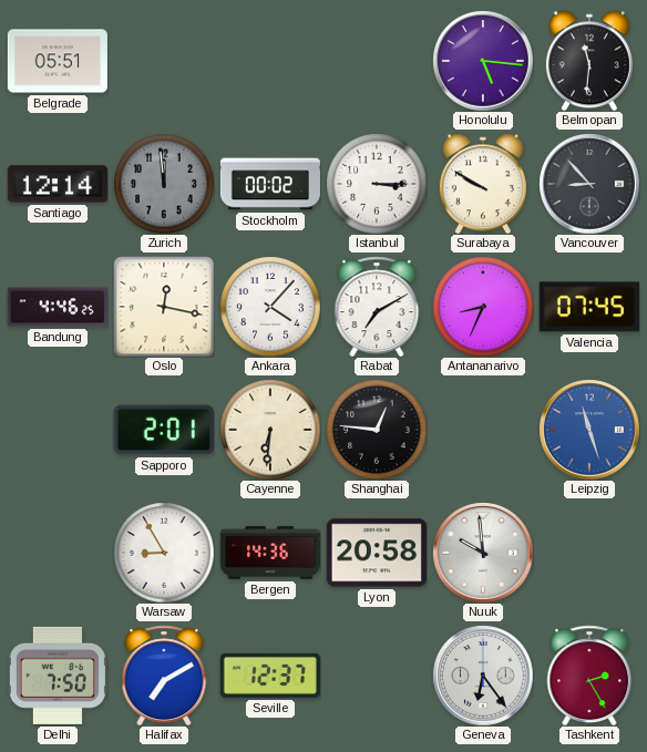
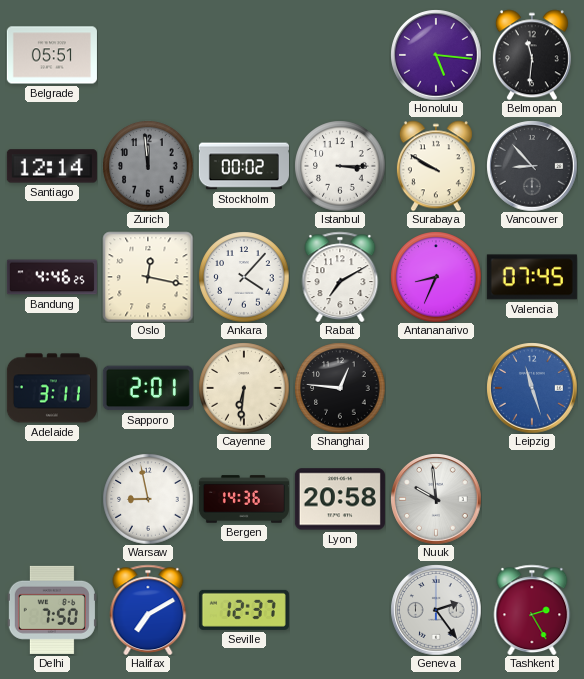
Adelaide: none -> 3:11
Warsaw: 8:55 -> 8:58
Geneva: 6:24 -> 2:24
